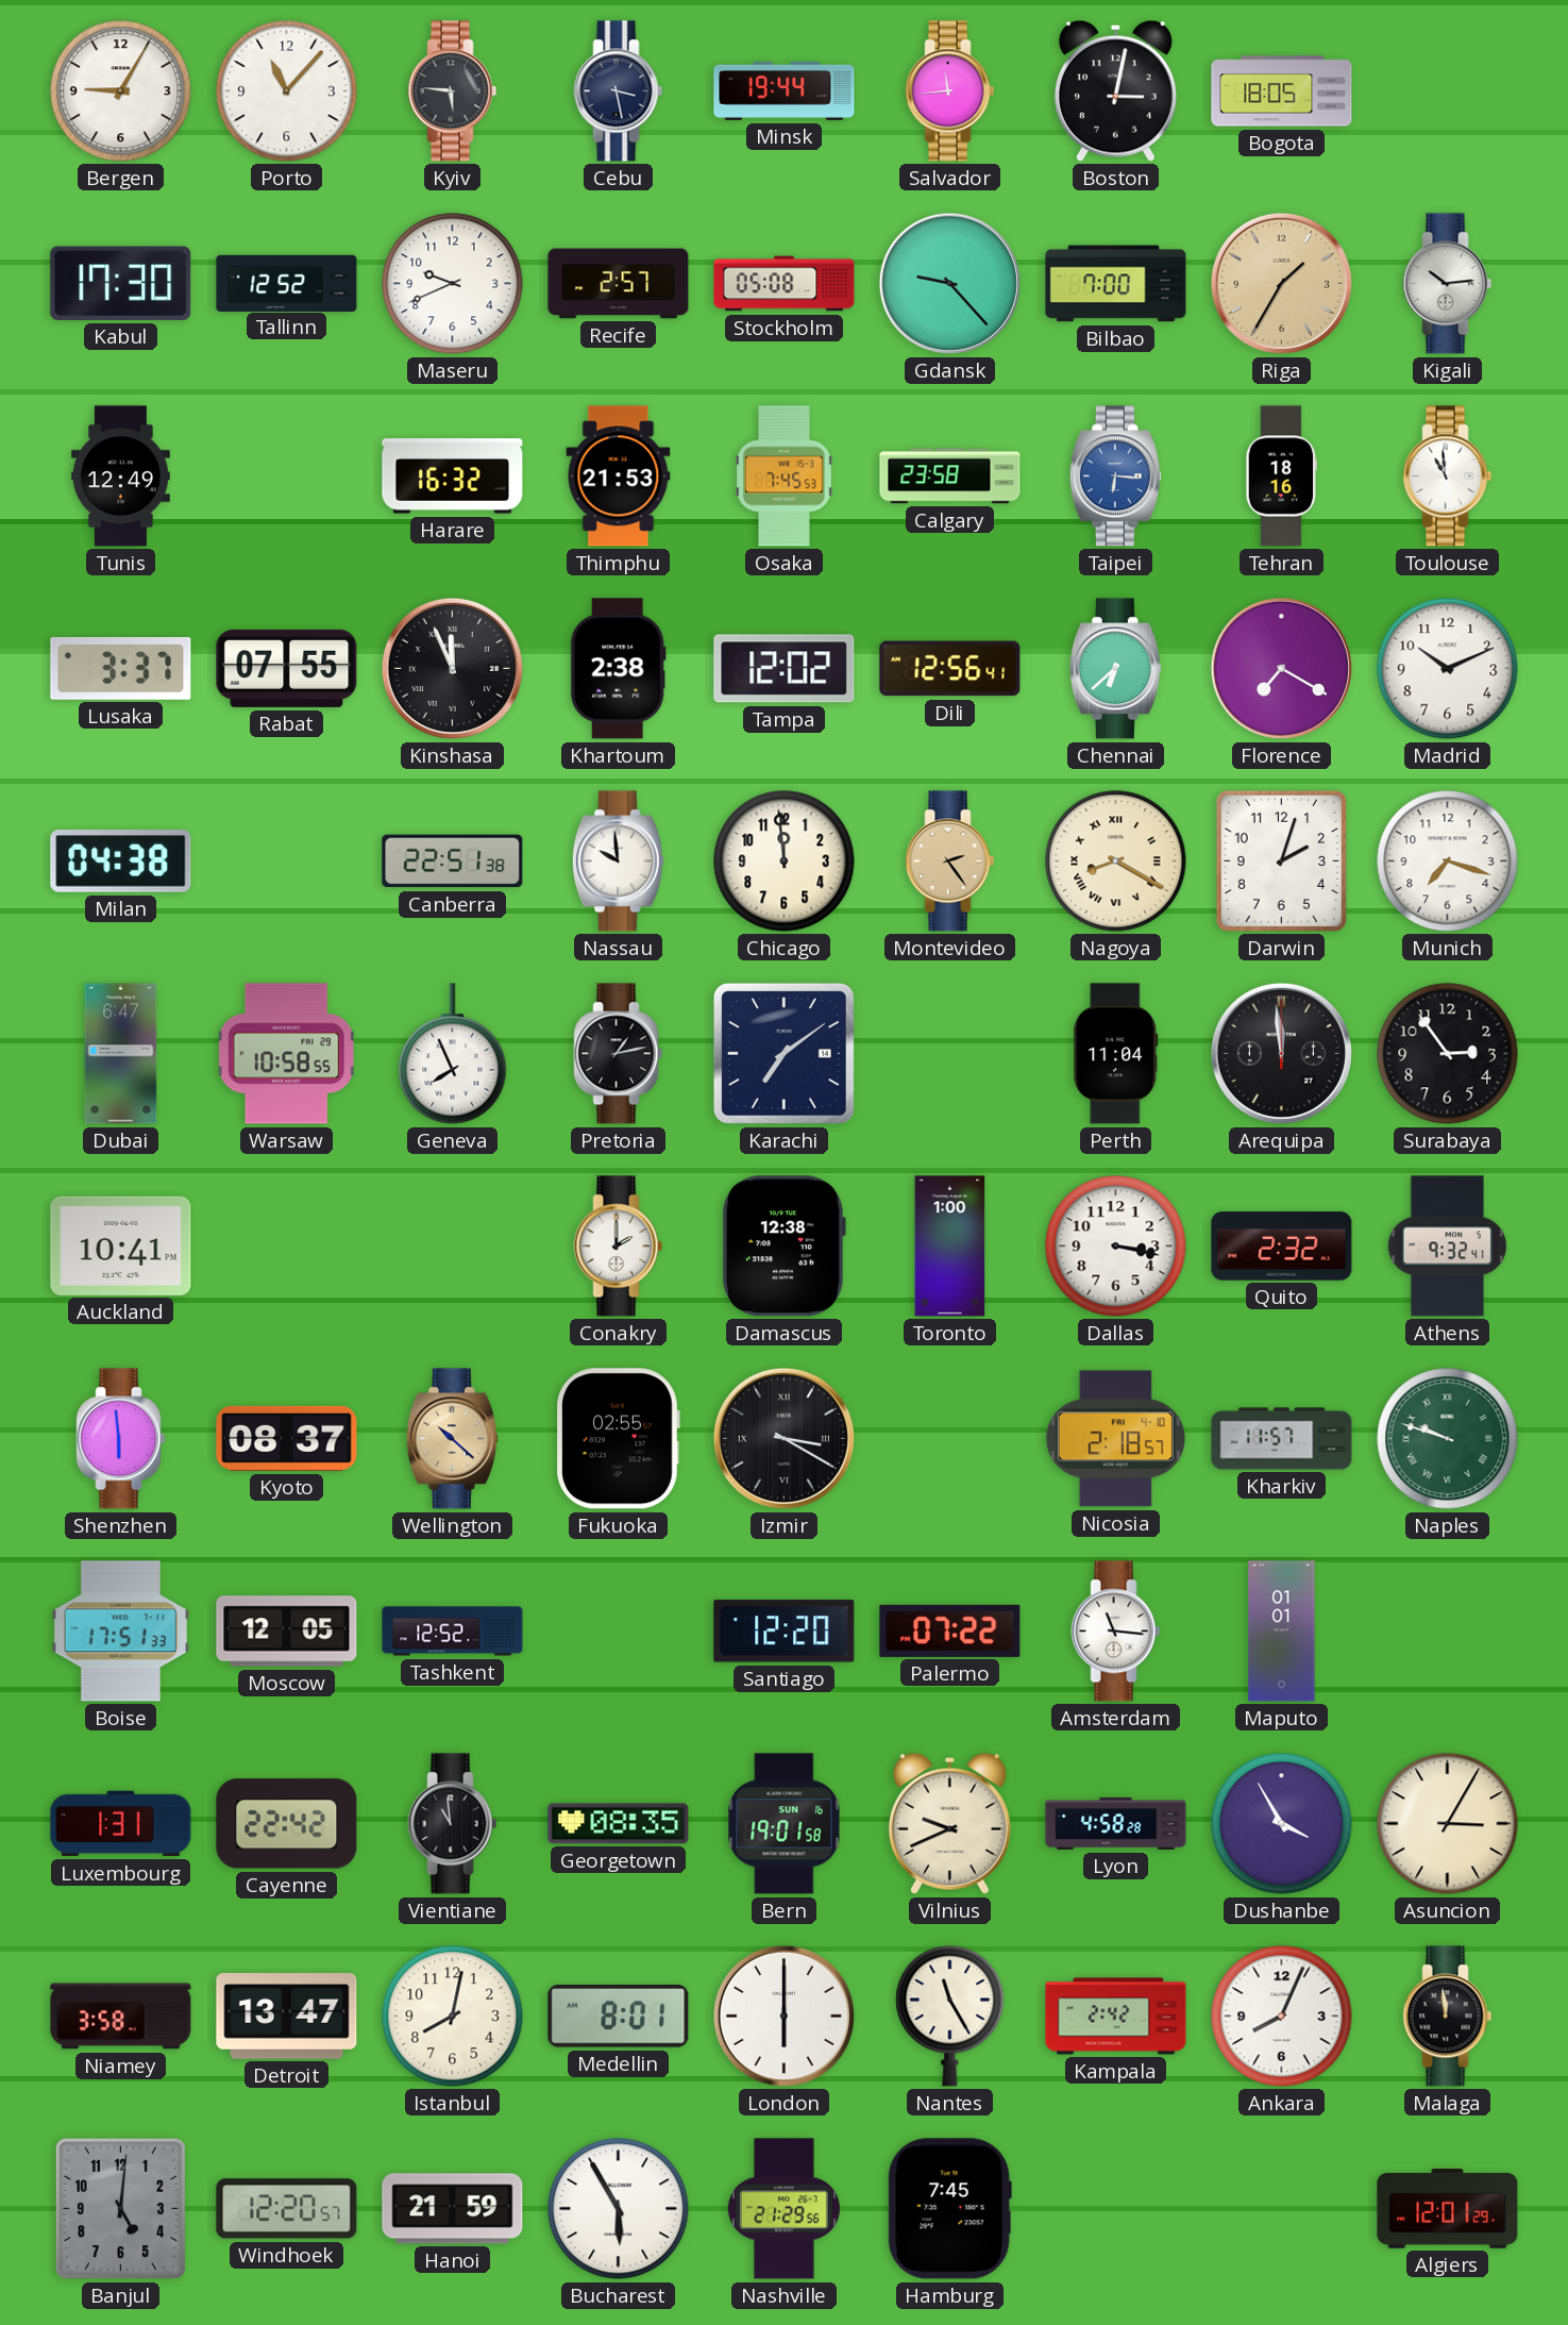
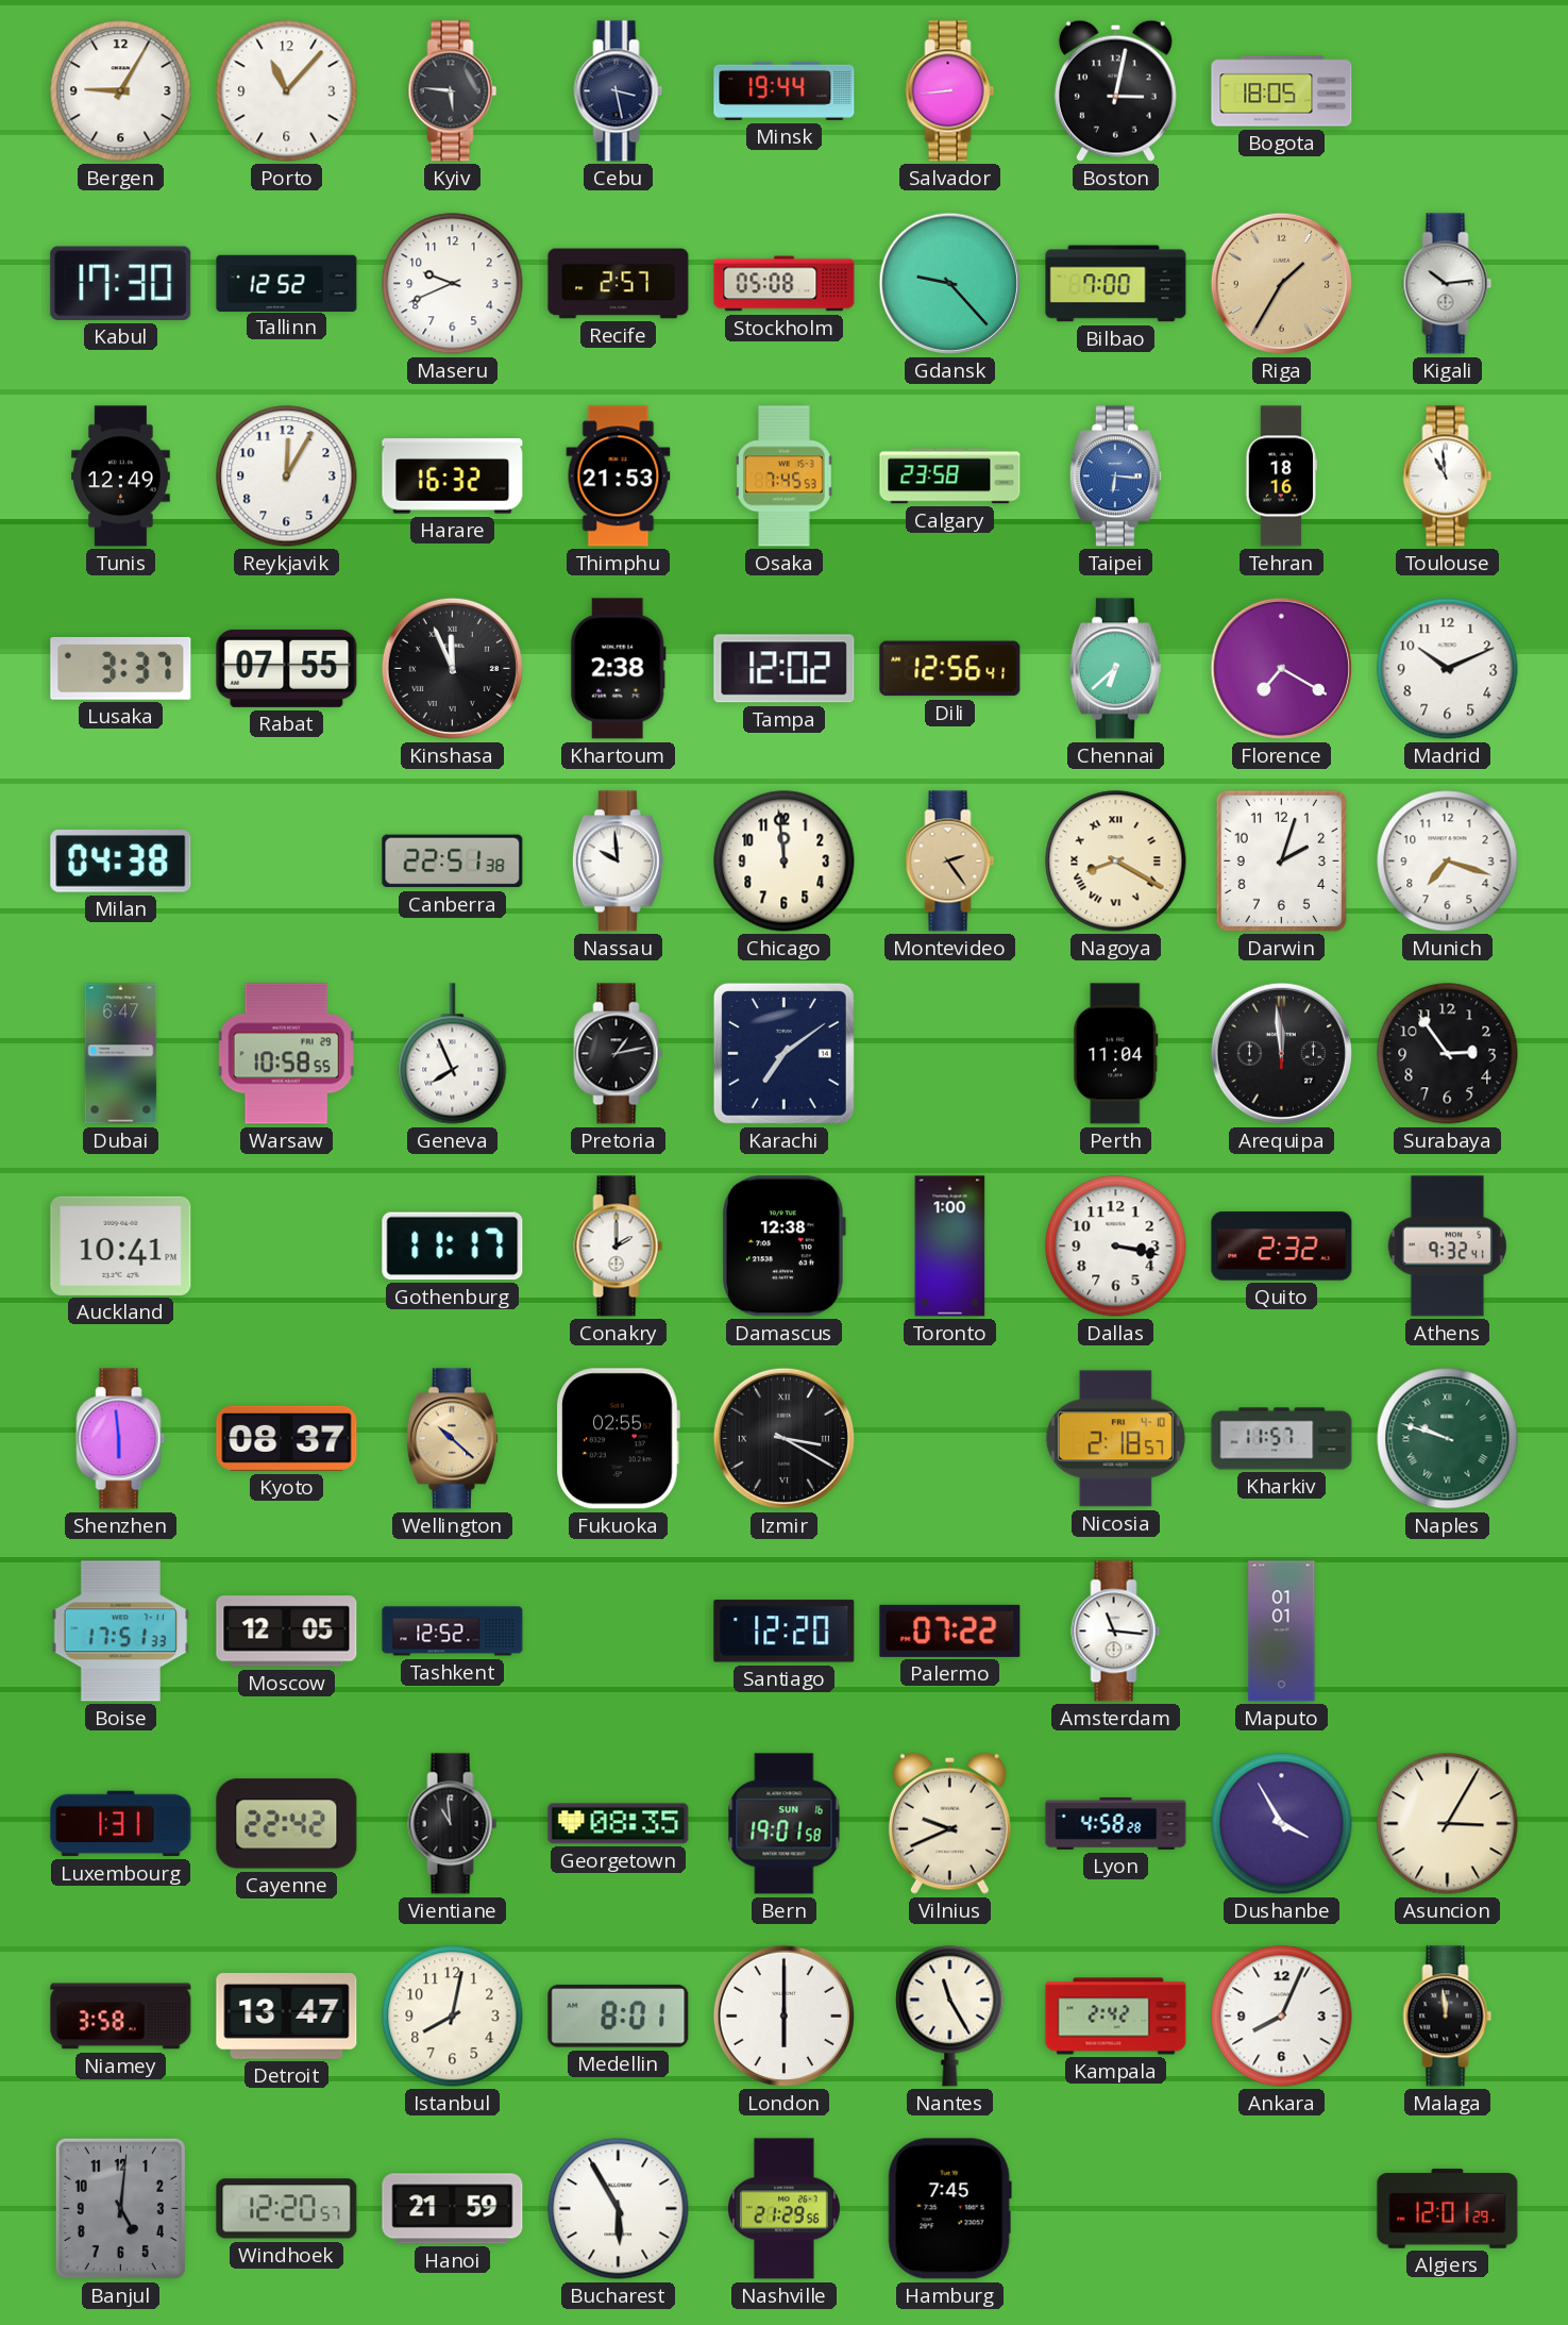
Salvador: 11:44 -> 8:44
Reykjavik: none -> 12:05
Gothenburg: none -> 11:17
